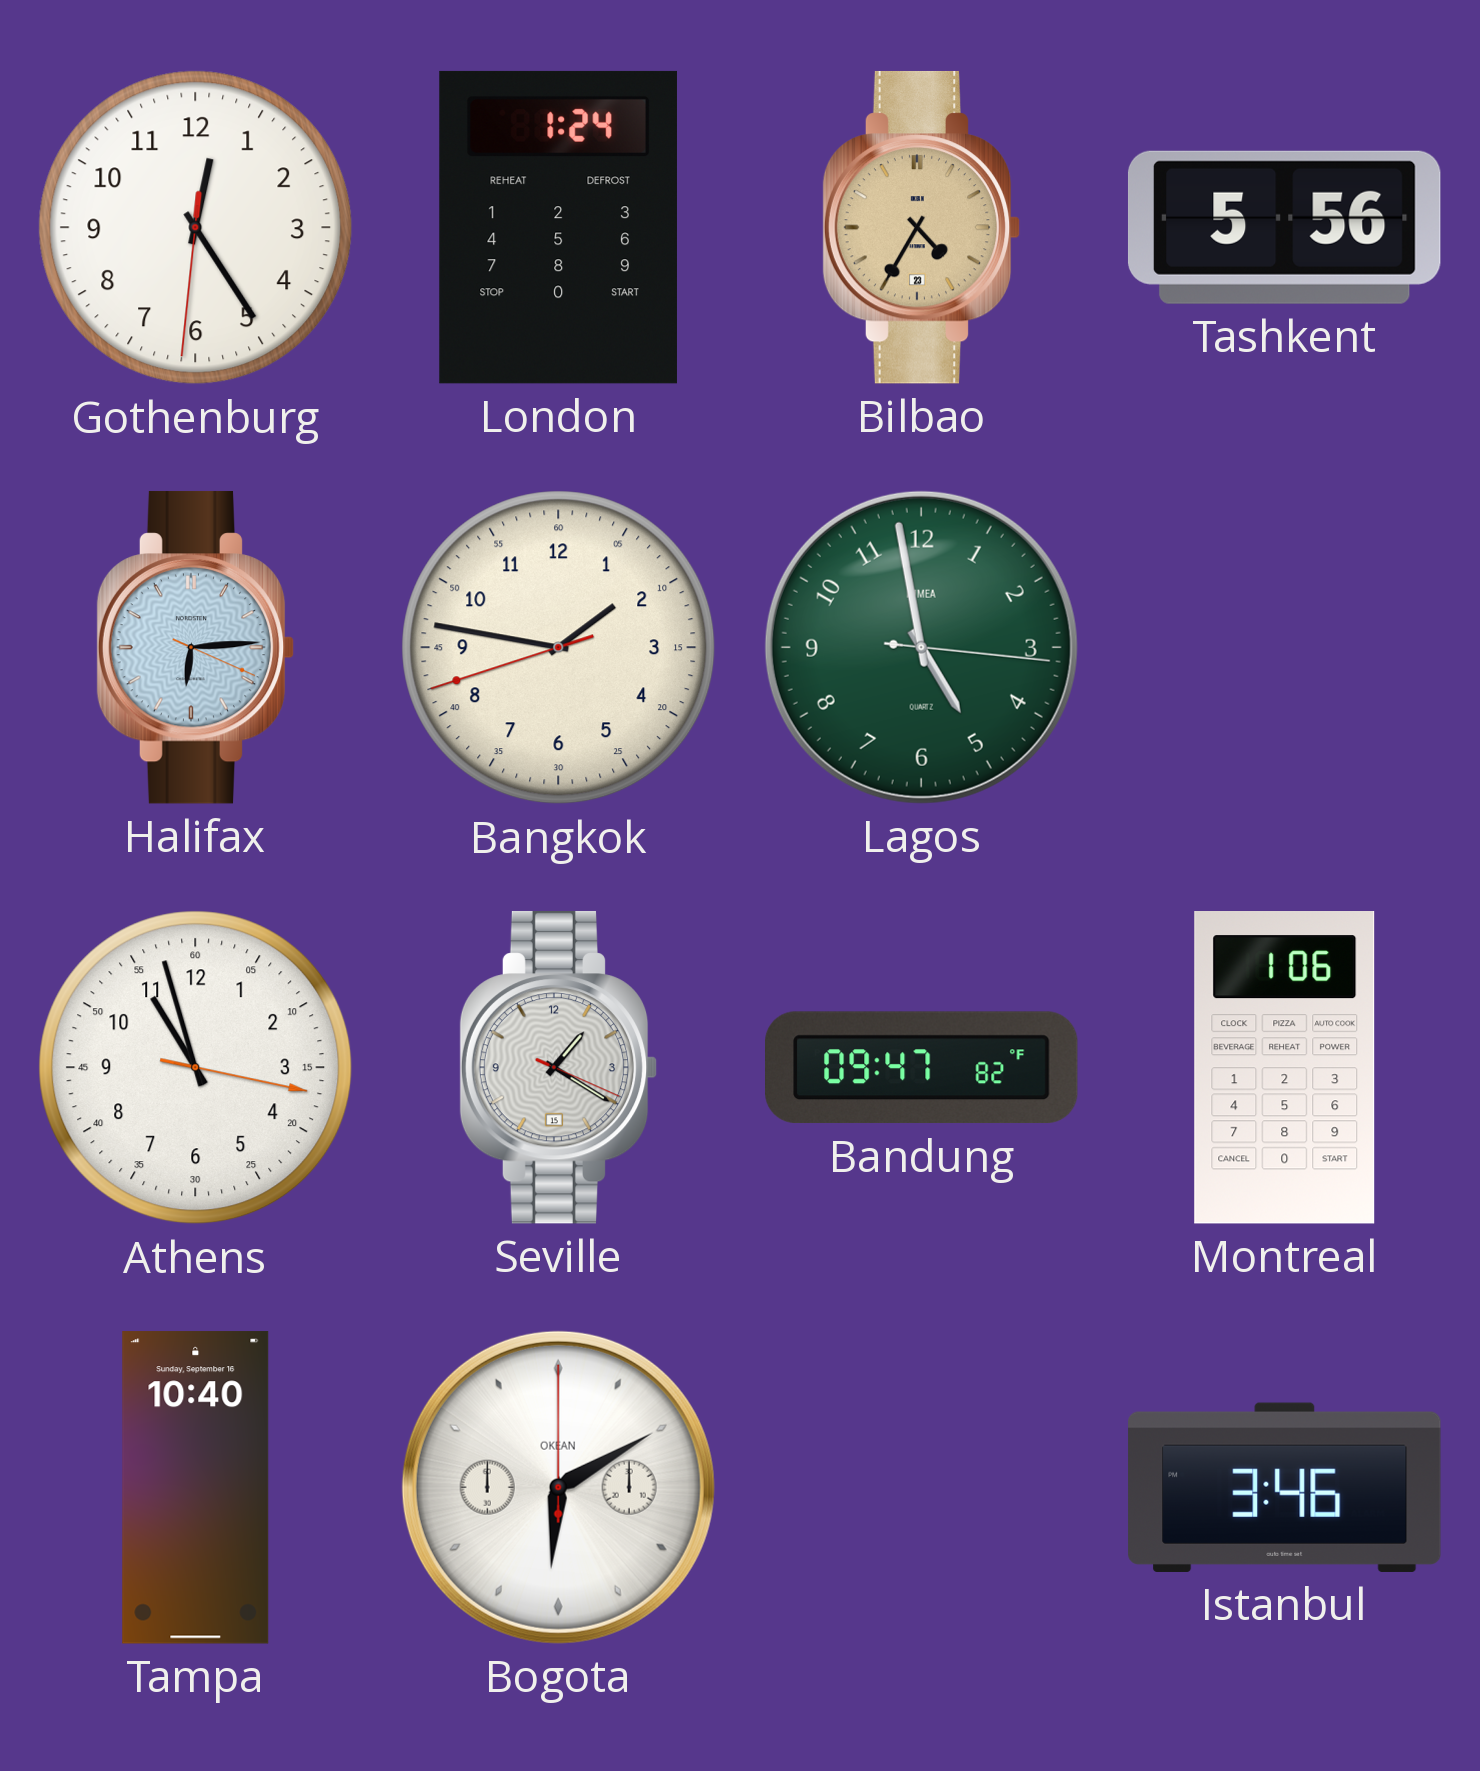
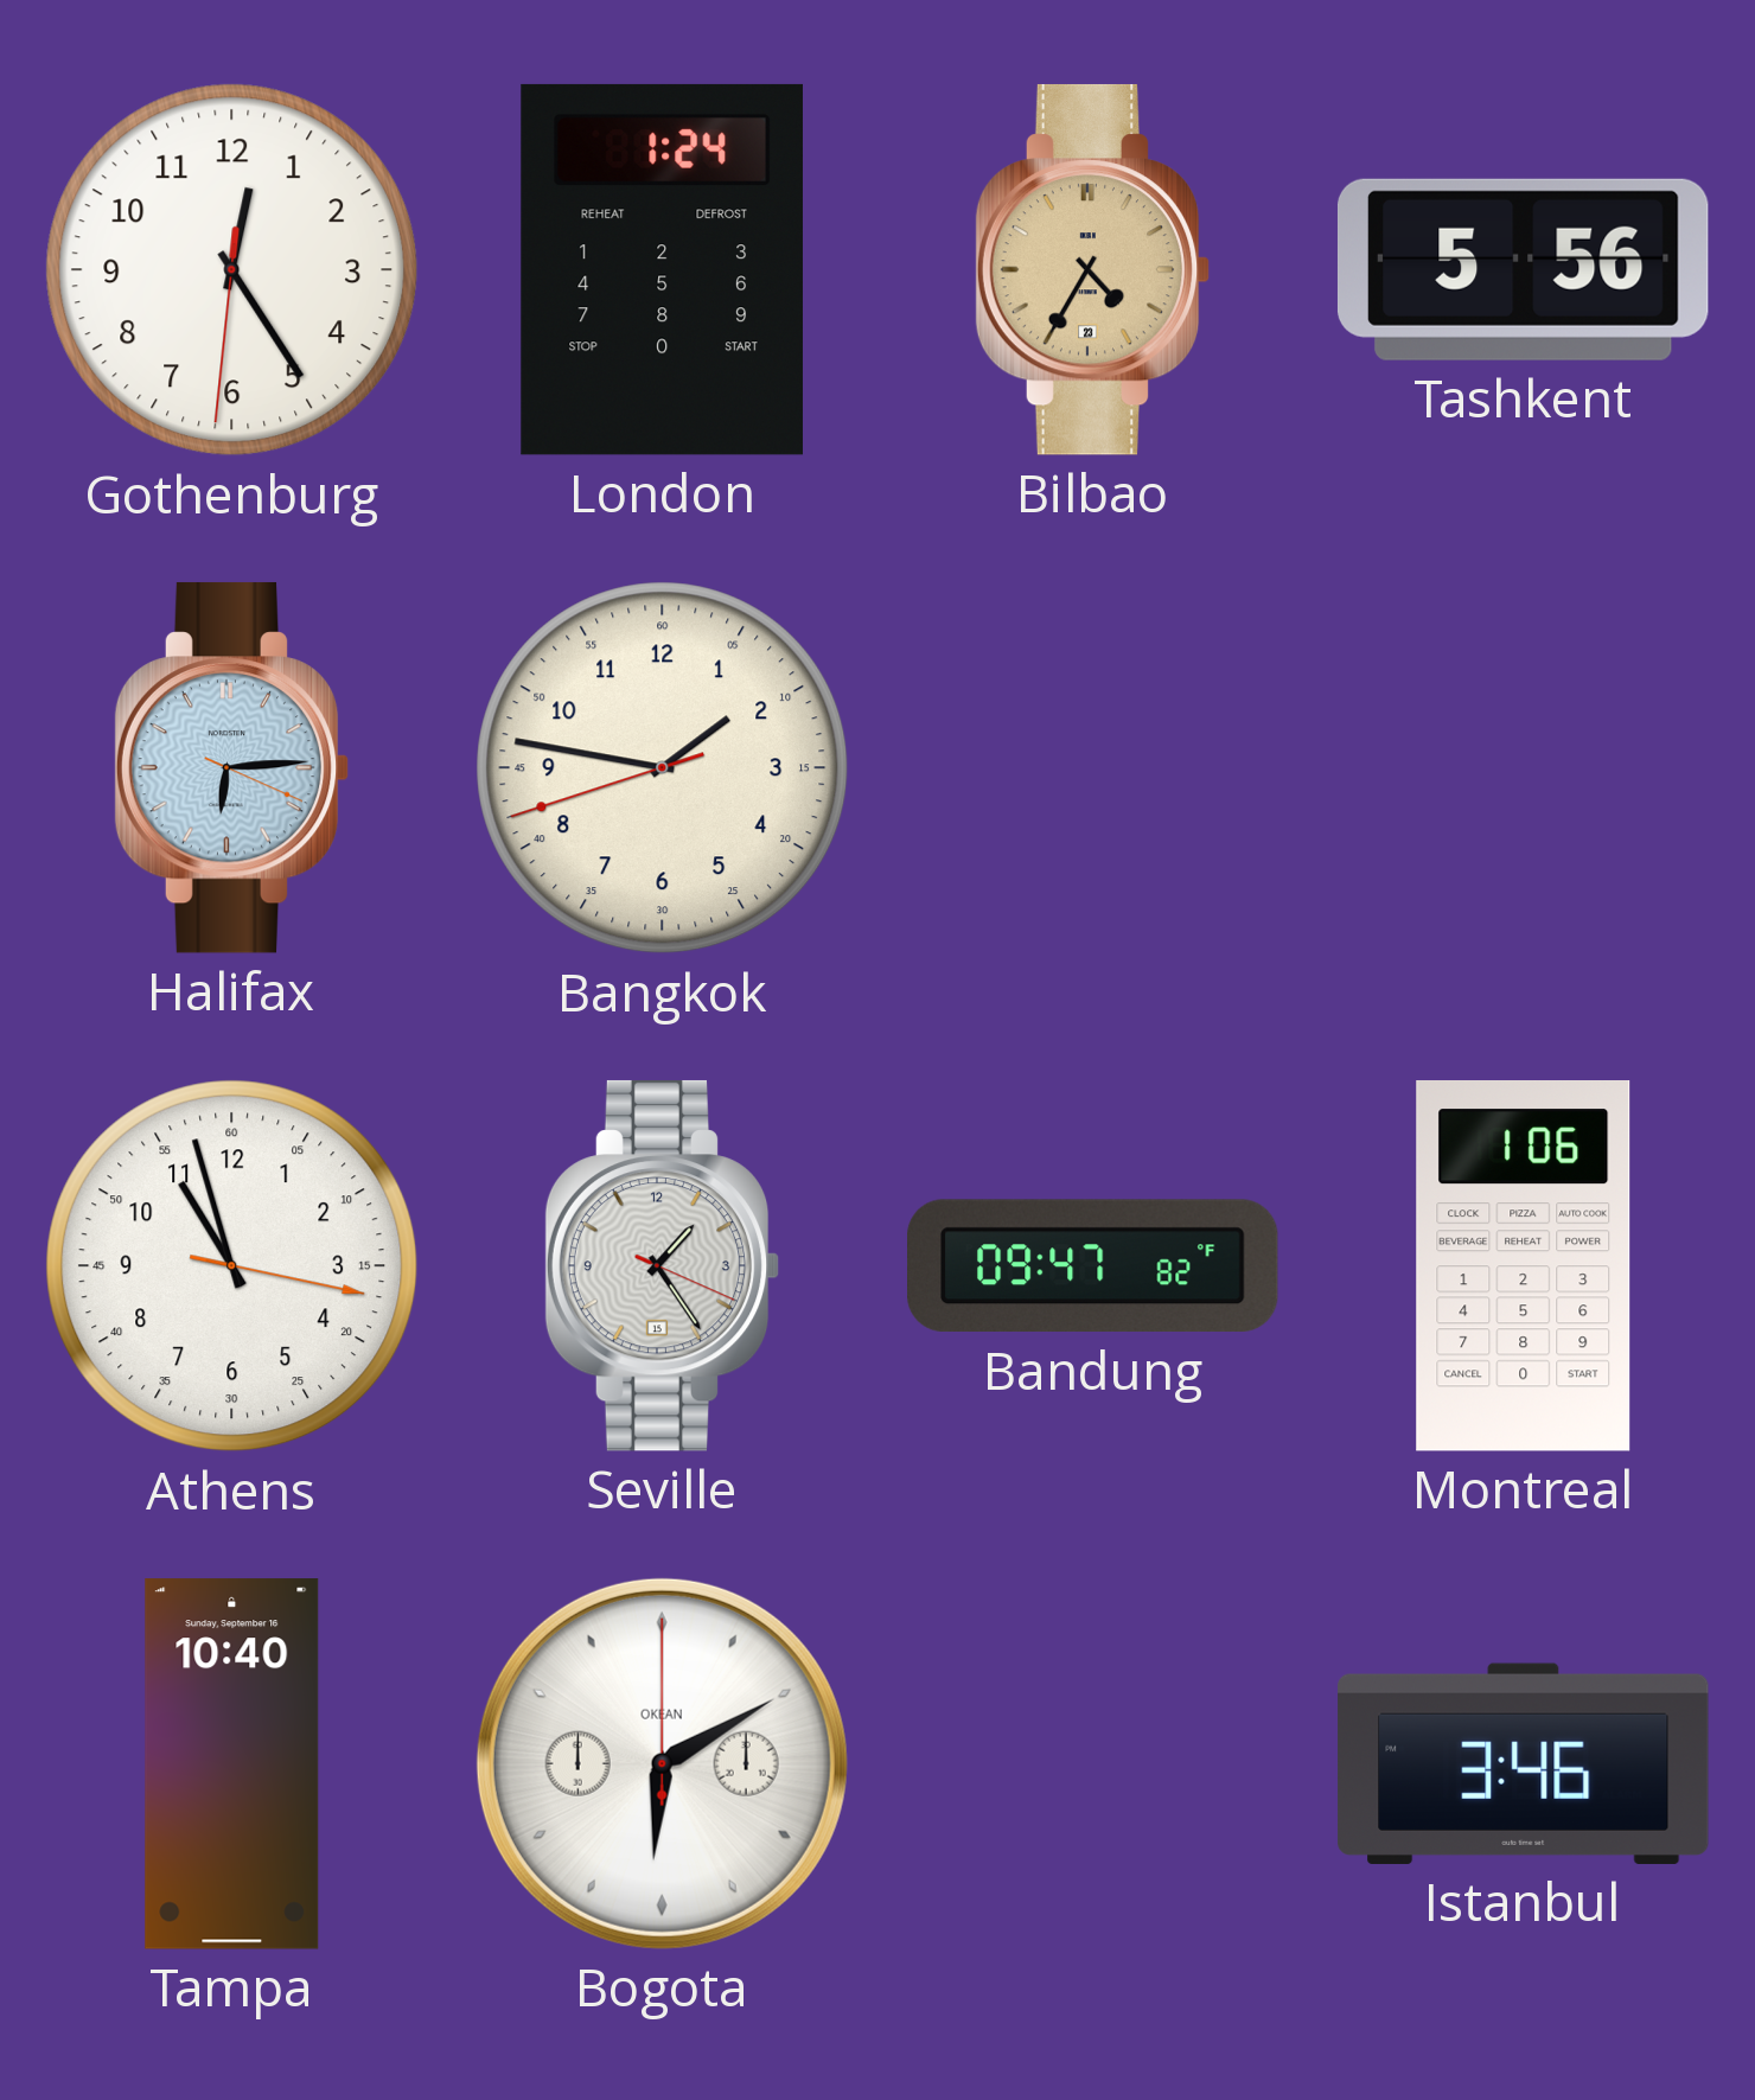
Lagos: 4:58 -> none
Seville: 1:20 -> 1:24
